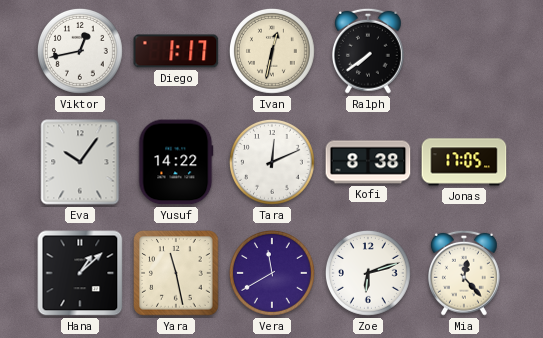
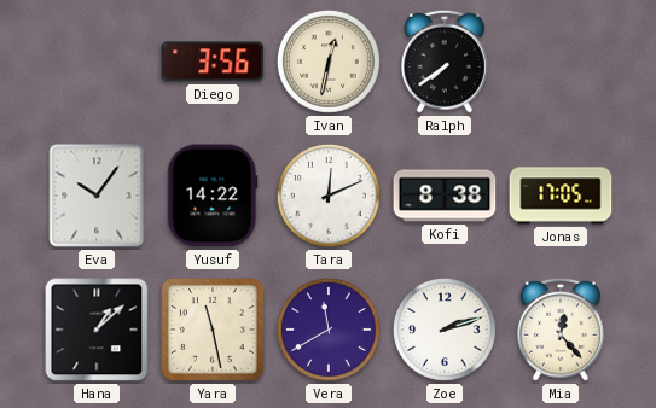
Viktor: 12:43 -> none
Diego: 1:17 -> 3:56
Zoe: 6:12 -> 2:12
